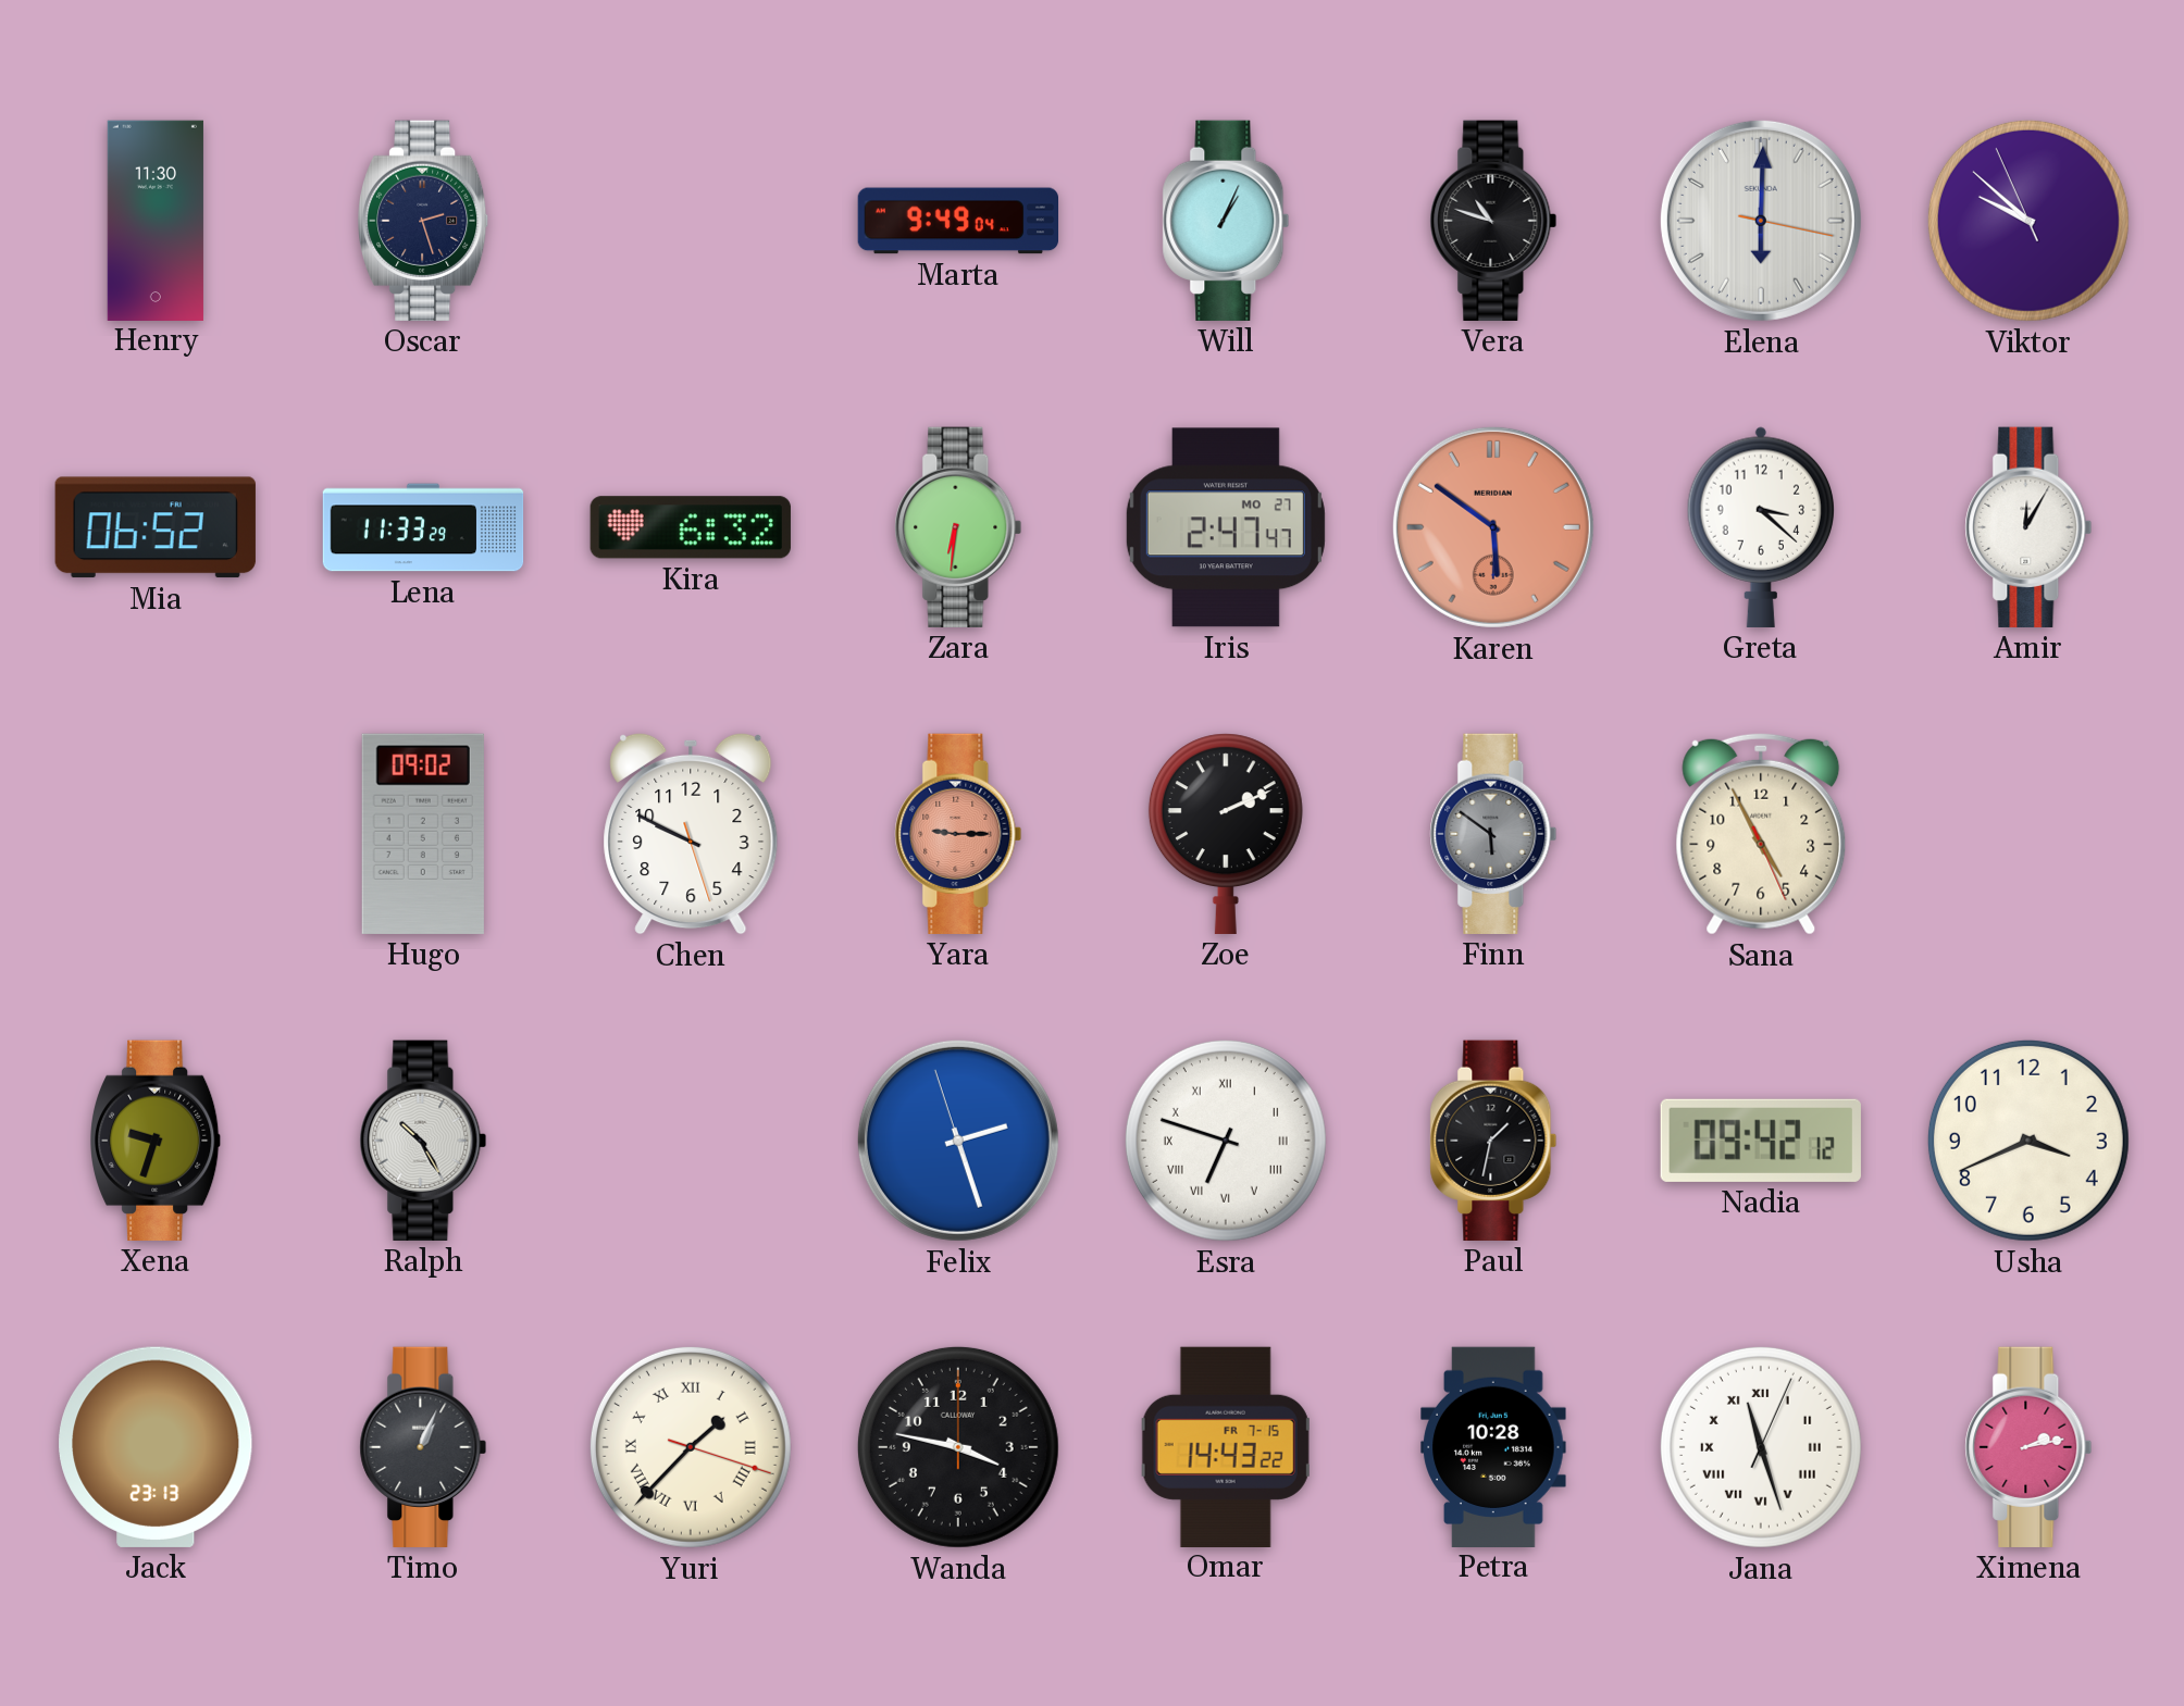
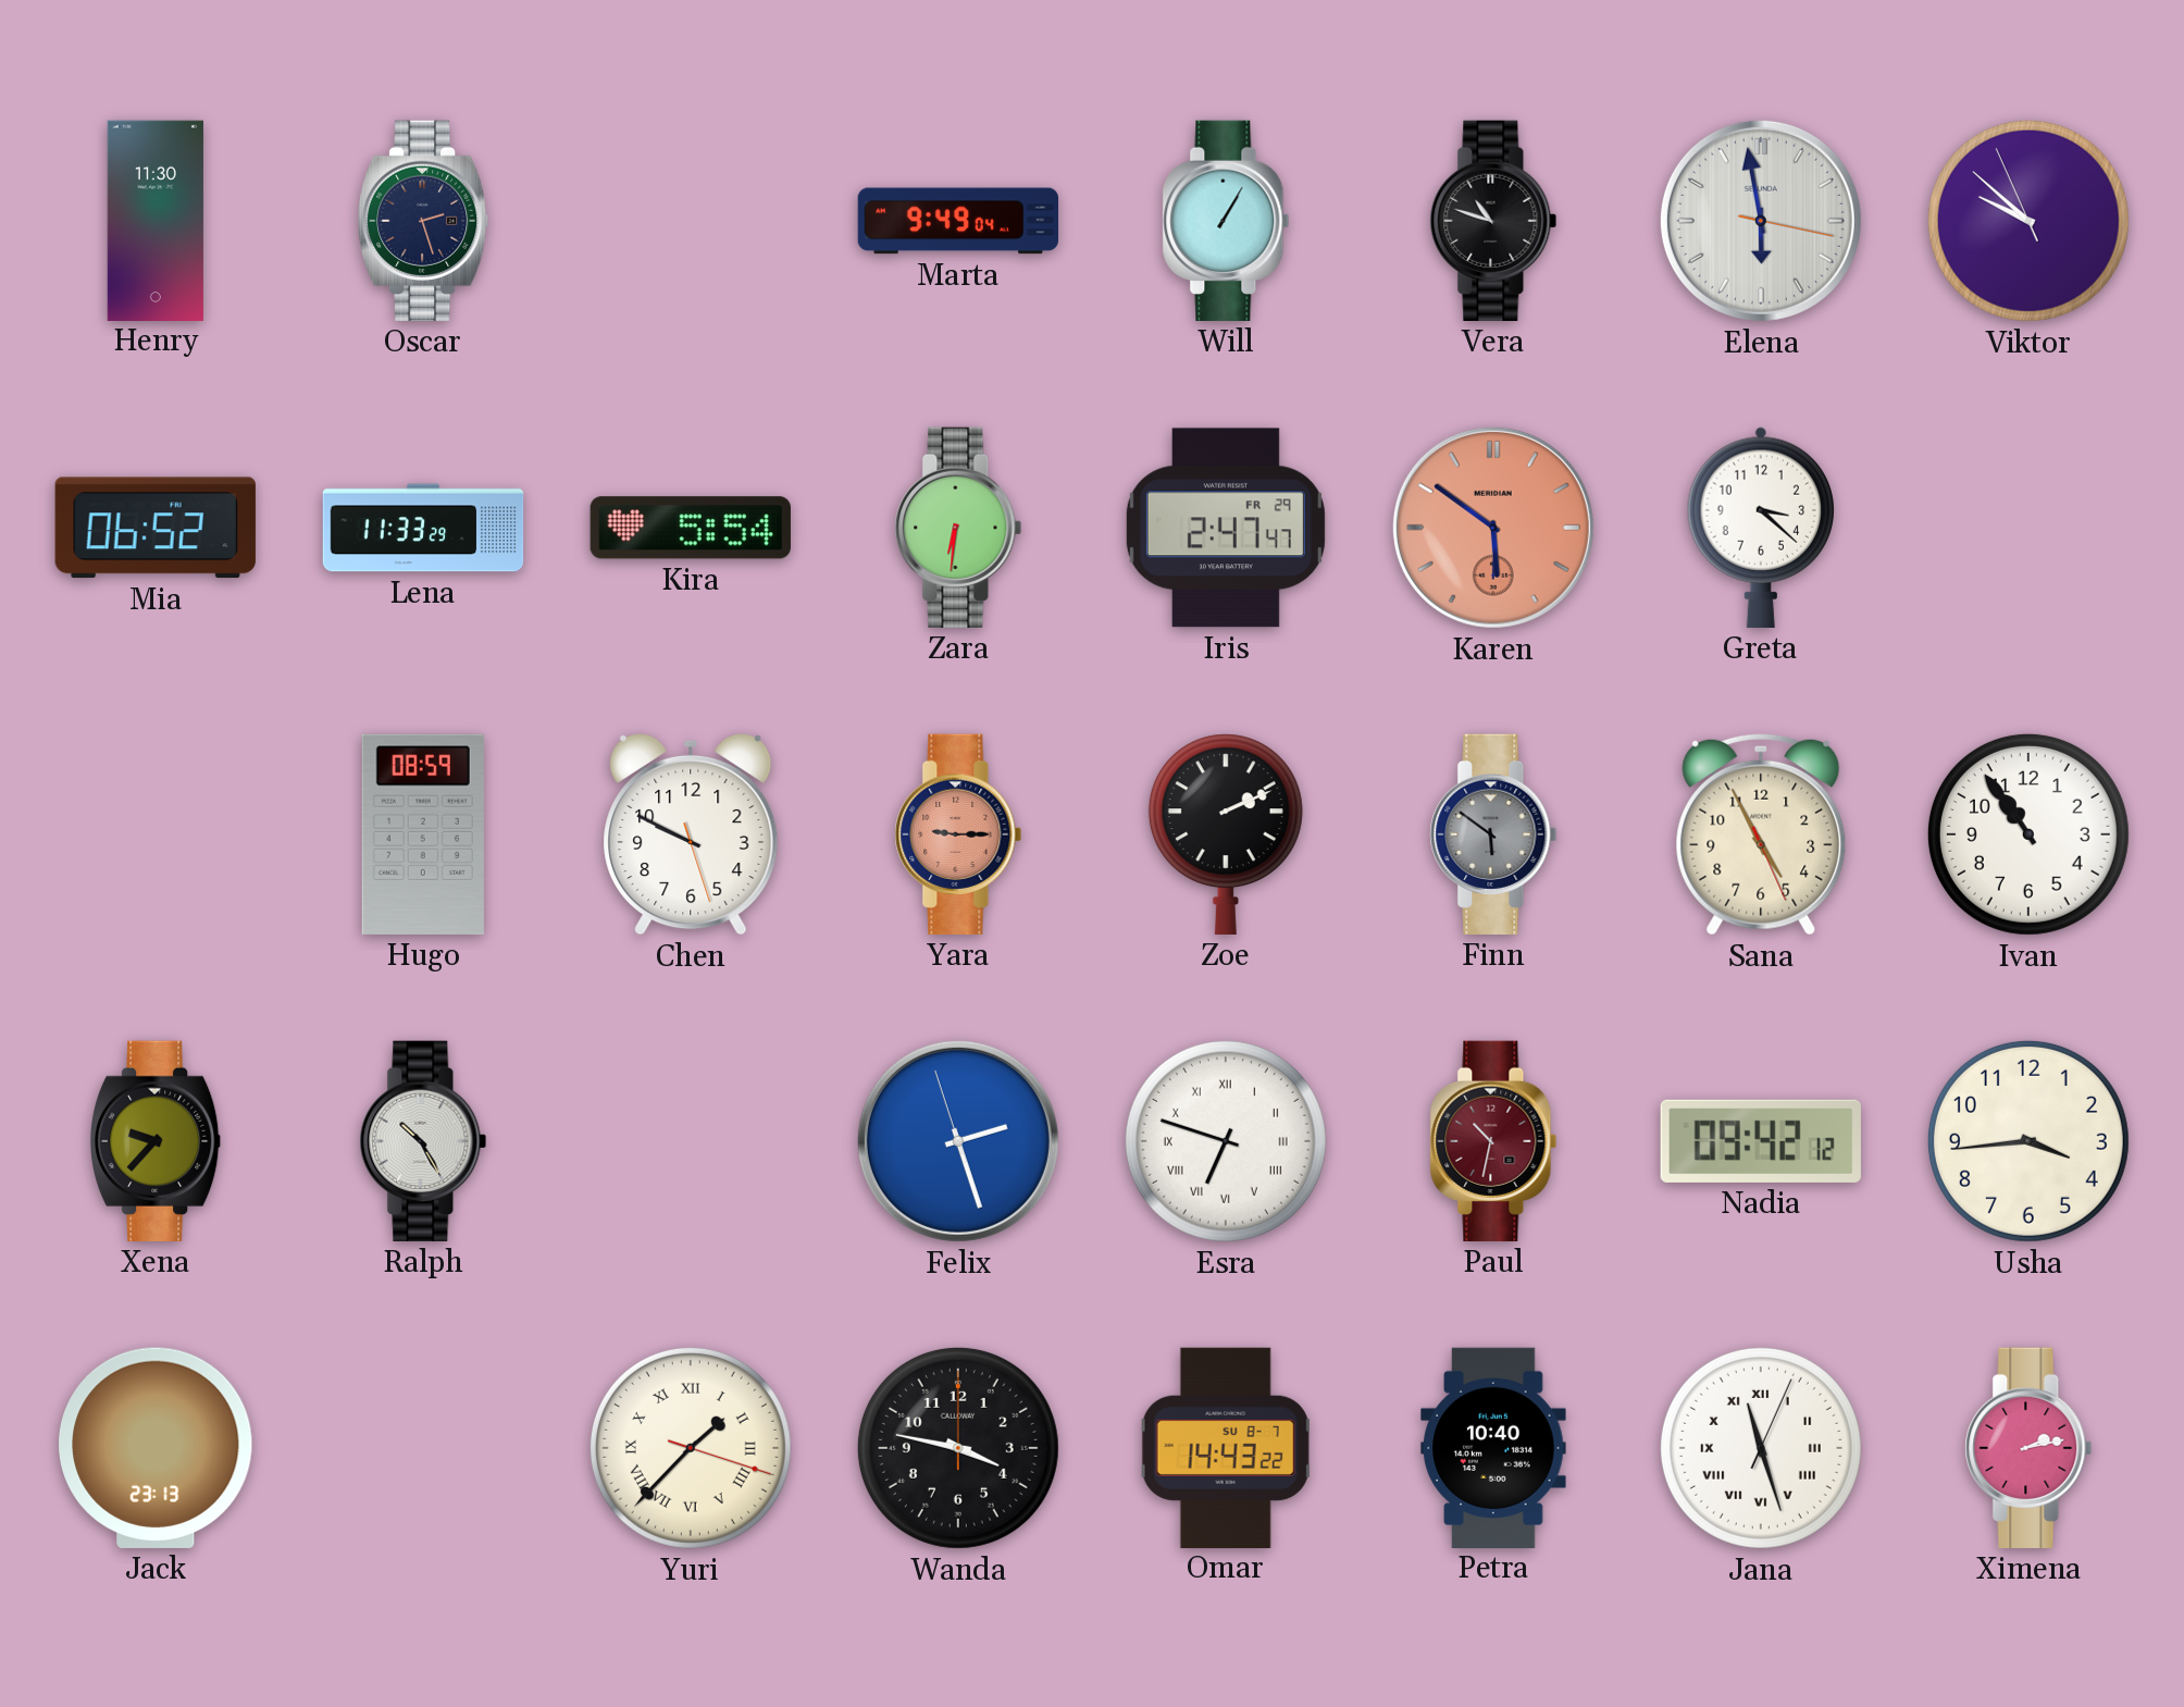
Will: 1:04 -> 1:05
Elena: 6:00 -> 5:58
Kira: 6:32 -> 5:54
Iris date: MO 27 -> FR 29
Amir: 12:05 -> none
Hugo: 09:02 -> 08:59
Ivan: none -> 10:54
Xena: 9:33 -> 9:37
Paul: 1:32 -> 10:32
Paul dial: black -> burgundy
Usha: 3:41 -> 3:44
Timo: 1:04 -> none
Omar date: FR 7-15 -> SU 8-7
Petra: 10:28 -> 10:40
